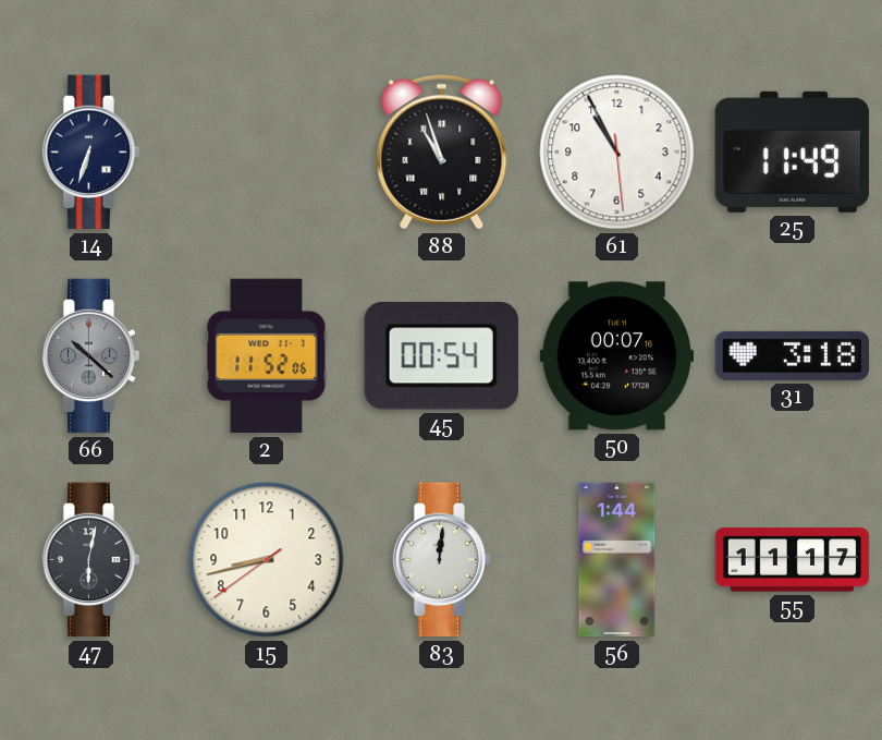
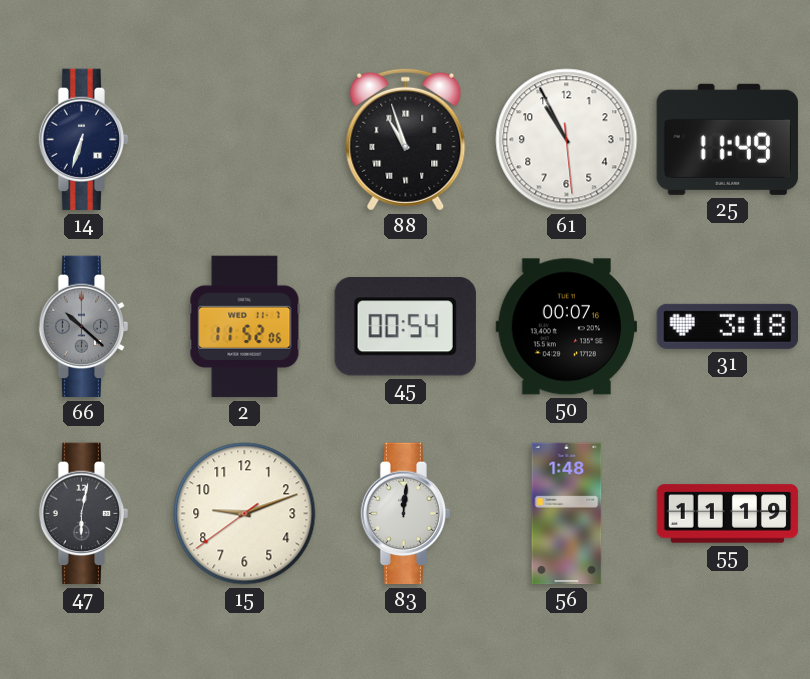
15: 8:42 -> 9:11
56: 1:44 -> 1:48
55: 11:17 -> 11:19
